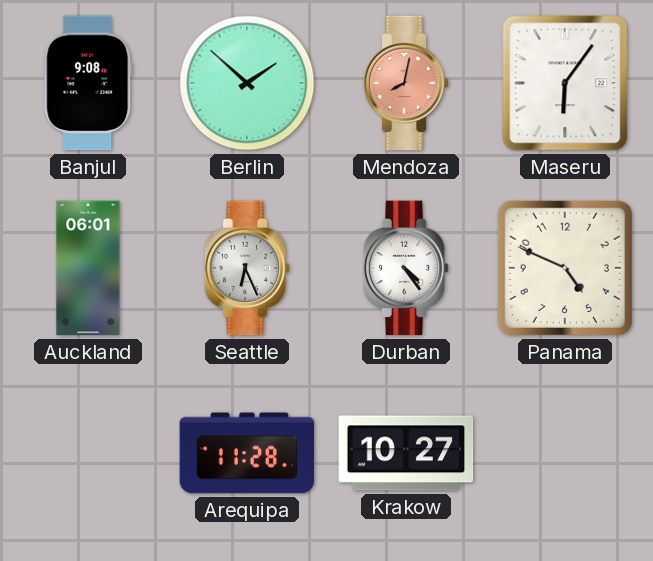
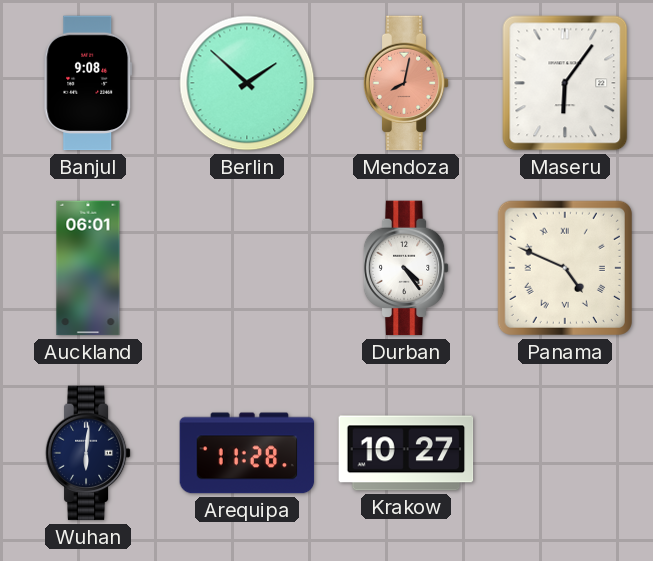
Seattle: 6:26 -> none
Panama numerals: Arabic -> Roman
Wuhan: none -> 6:01
